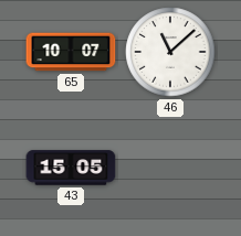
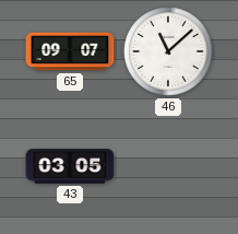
65: 10:07 -> 09:07
43: 15:05 -> 03:05
